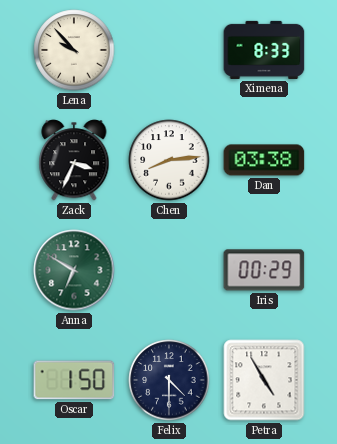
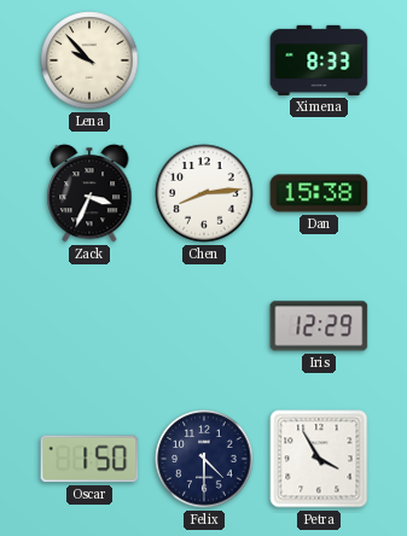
Dan: 03:38 -> 15:38
Anna: 6:50 -> none
Iris: 00:29 -> 12:29
Petra: 4:55 -> 3:55
